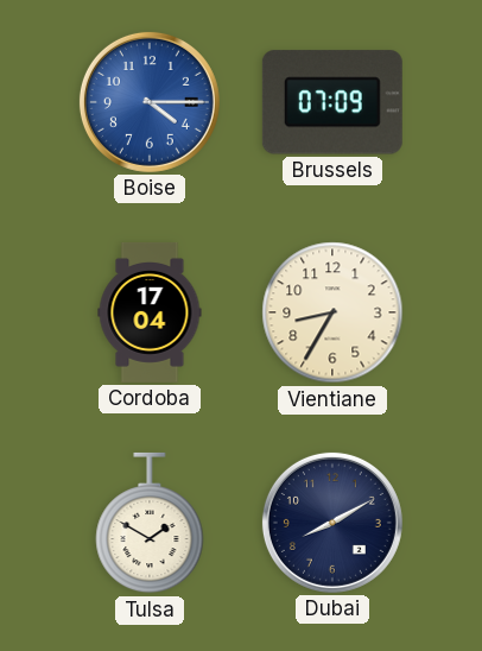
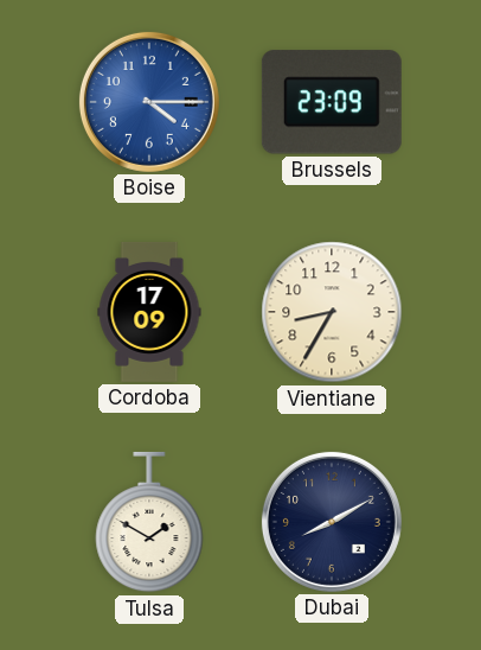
Brussels: 07:09 -> 23:09
Cordoba: 17:04 -> 17:09
